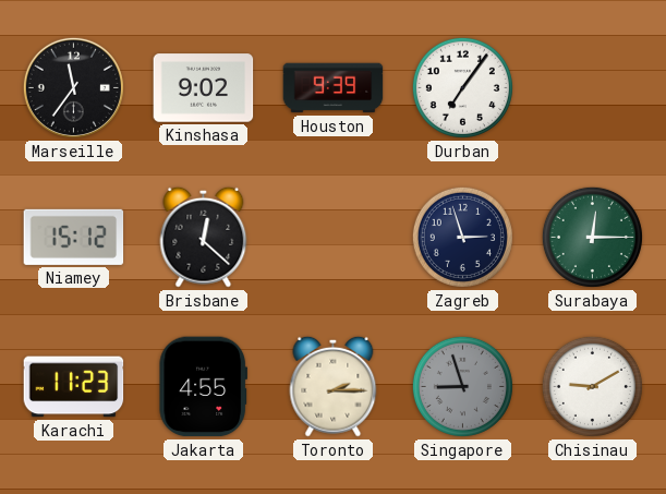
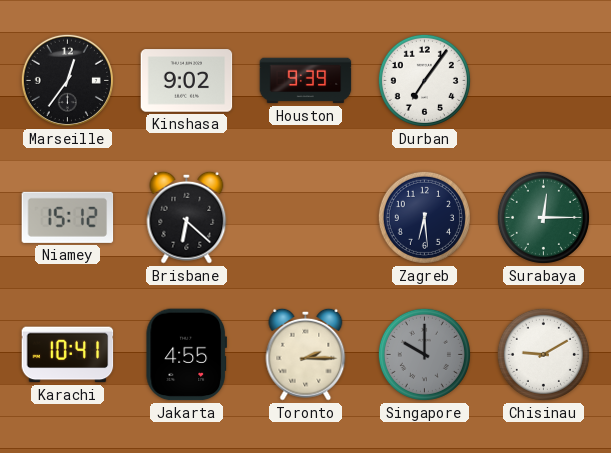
Marseille: 11:36 -> 12:36
Brisbane: 12:22 -> 6:22
Zagreb: 2:57 -> 6:29
Karachi: 11:23 -> 10:41
Singapore: 8:57 -> 10:00
